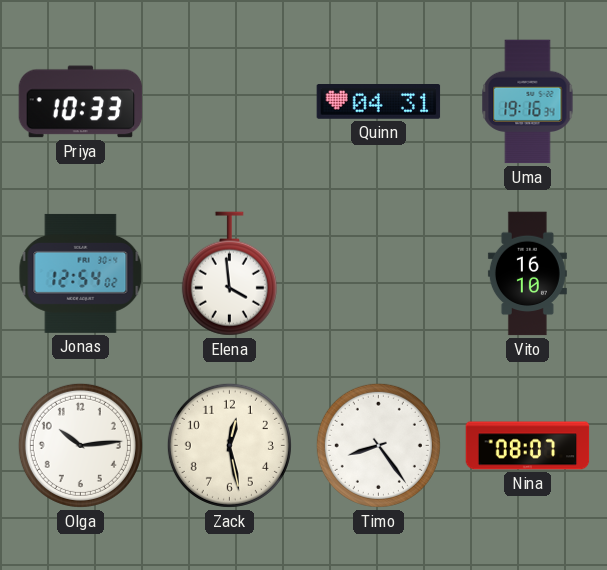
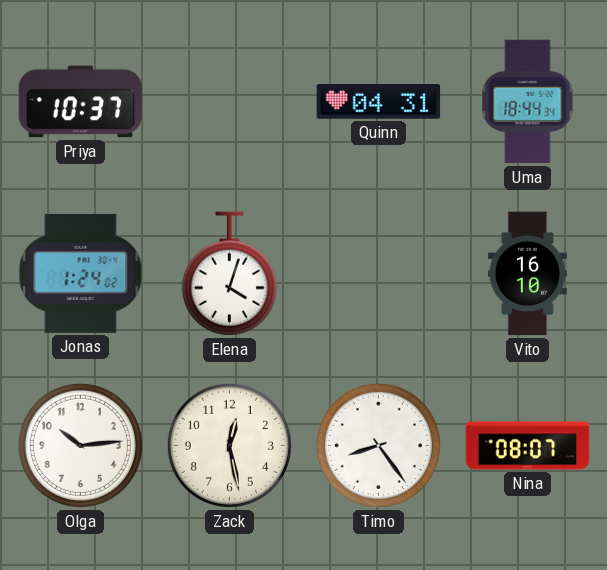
Priya: 10:33 -> 10:37
Uma: 19:16 -> 18:44
Jonas: 12:54 -> 1:24
Elena: 3:59 -> 4:03
